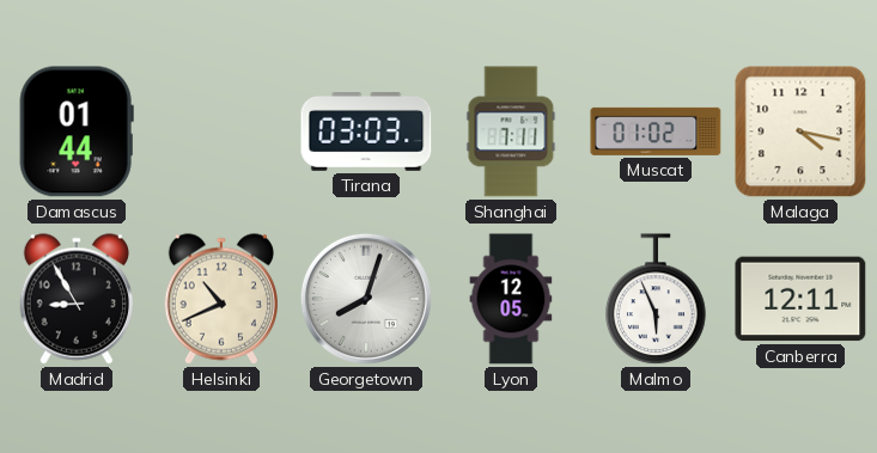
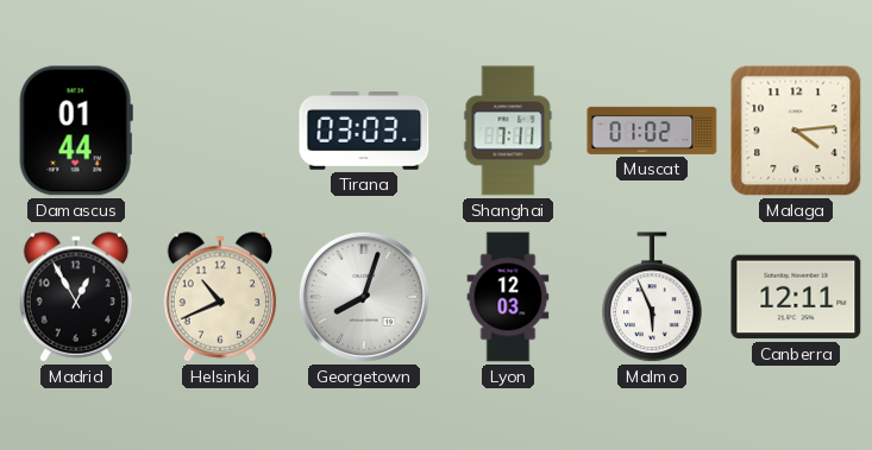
Malaga: 4:17 -> 4:14
Madrid: 8:55 -> 12:55
Lyon: 12:05 -> 12:03
